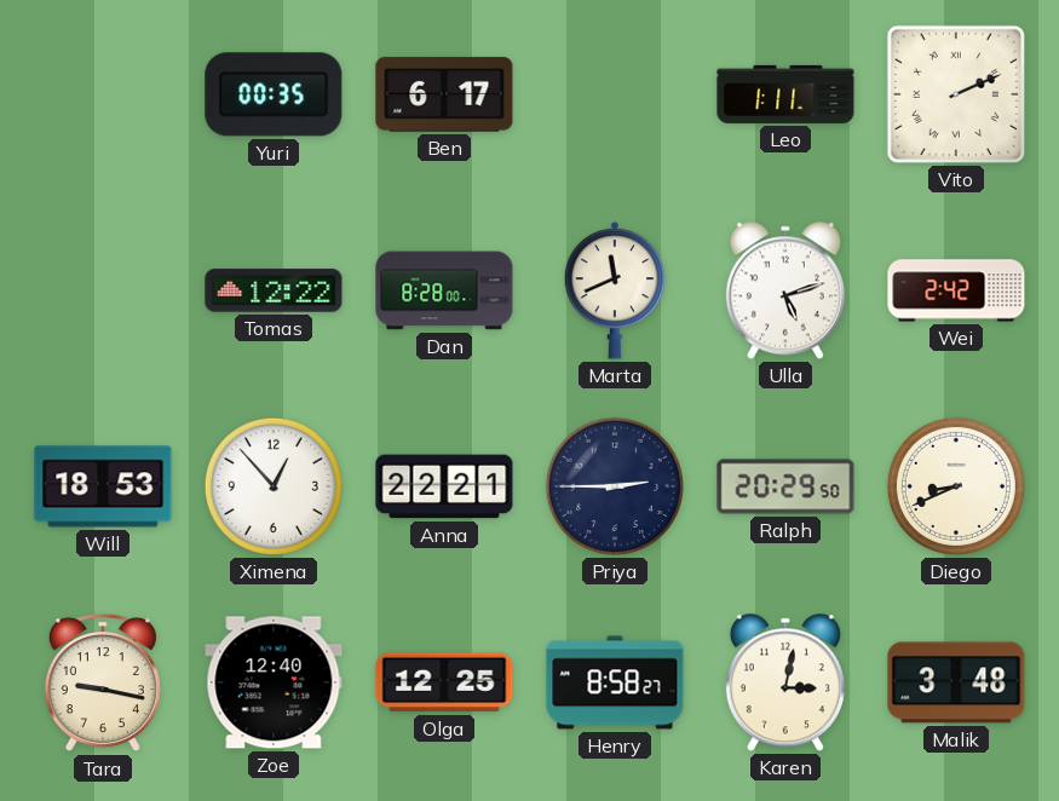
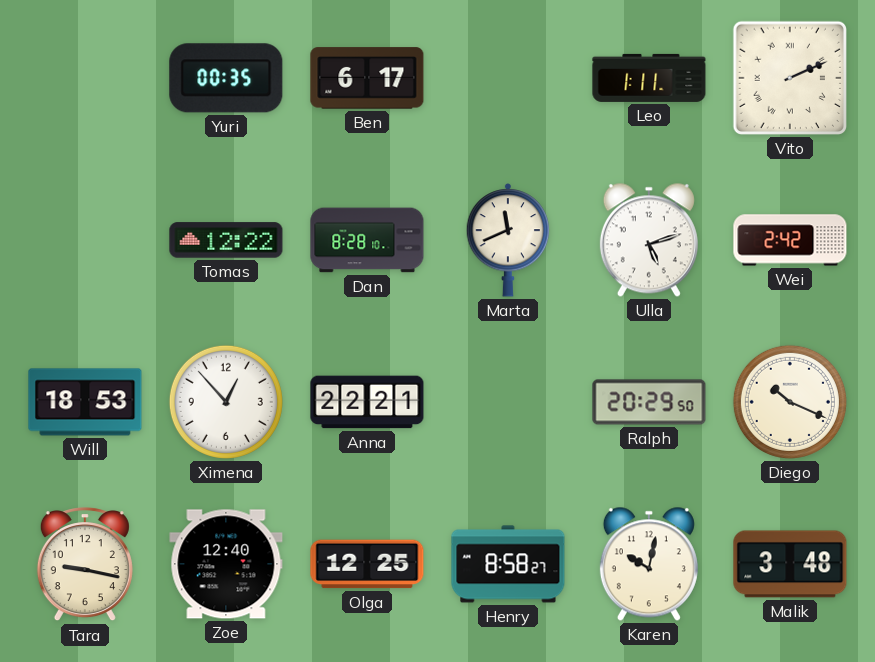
Dan: 8:28:00 -> 8:28:10
Priya: 2:45 -> none
Diego: 8:41 -> 10:19
Karen: 3:02 -> 10:02
